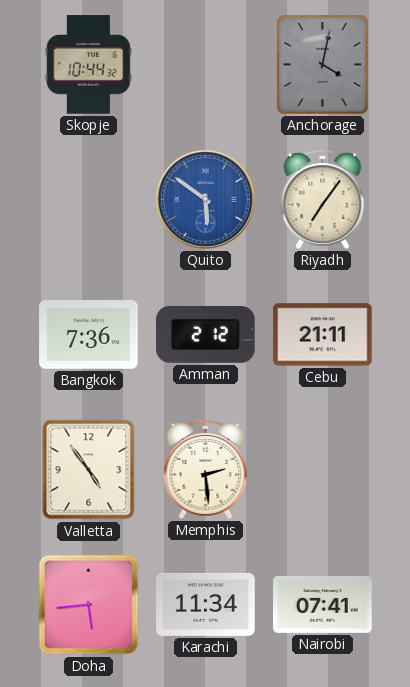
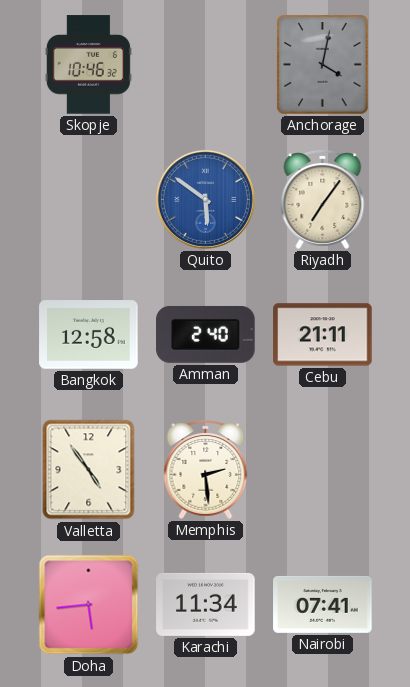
Skopje: 10:44 -> 10:46
Bangkok: 7:36 -> 12:58
Amman: 2:12 -> 2:40
